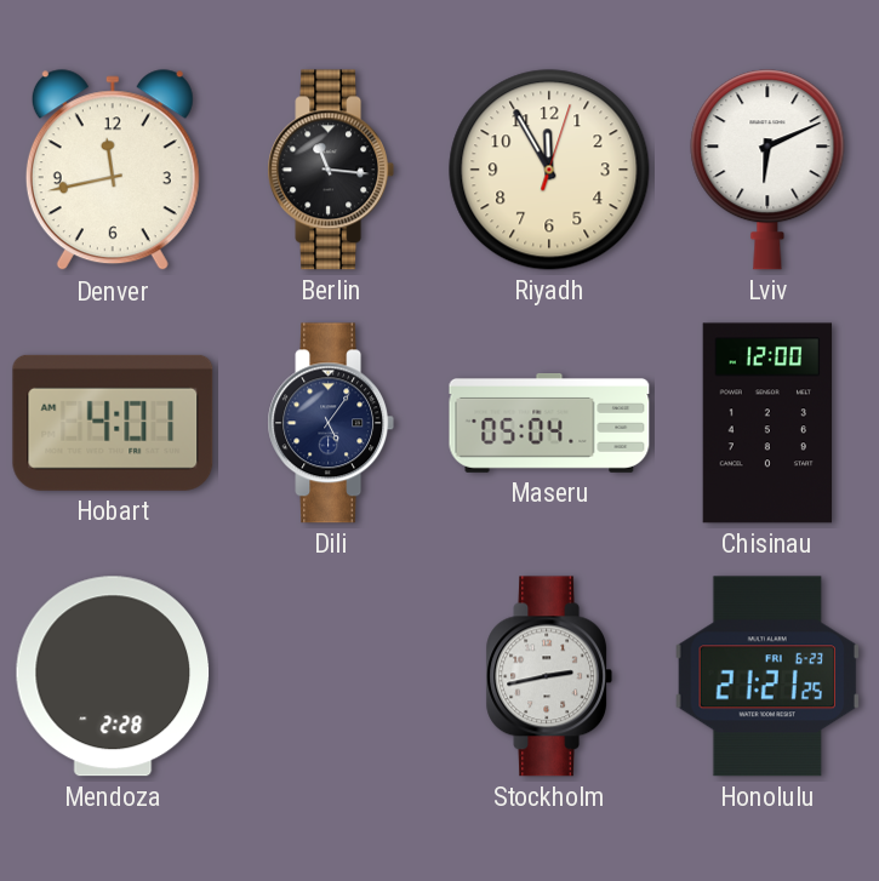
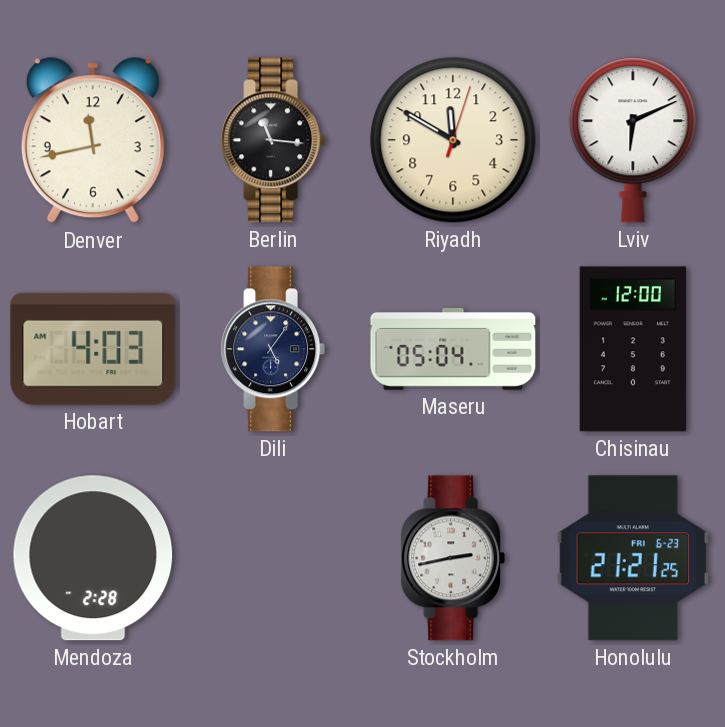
Riyadh: 11:55 -> 11:50
Hobart: 4:01 -> 4:03
